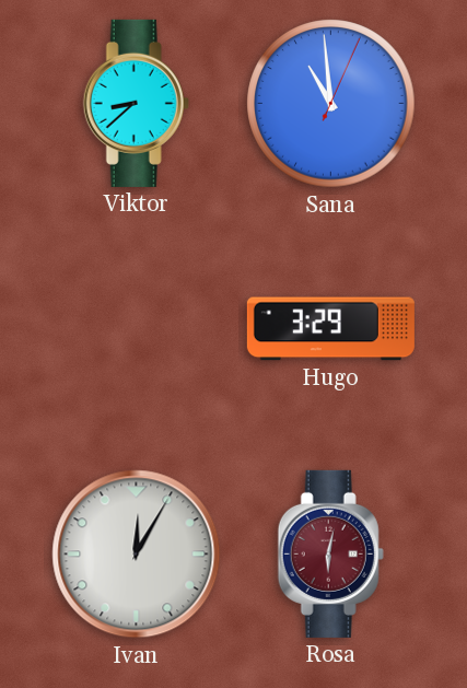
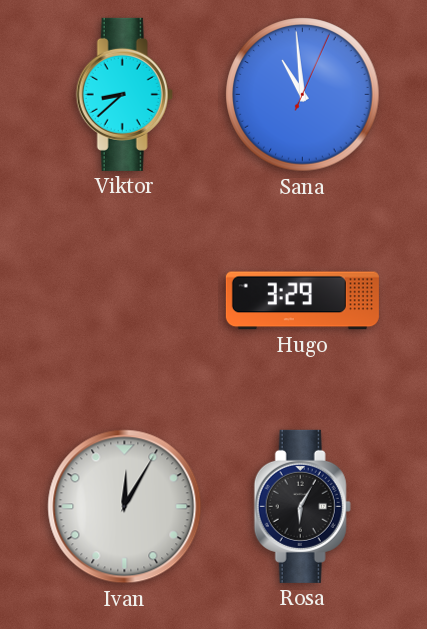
Rosa: 6:02 -> 6:05
Rosa dial: burgundy -> black
